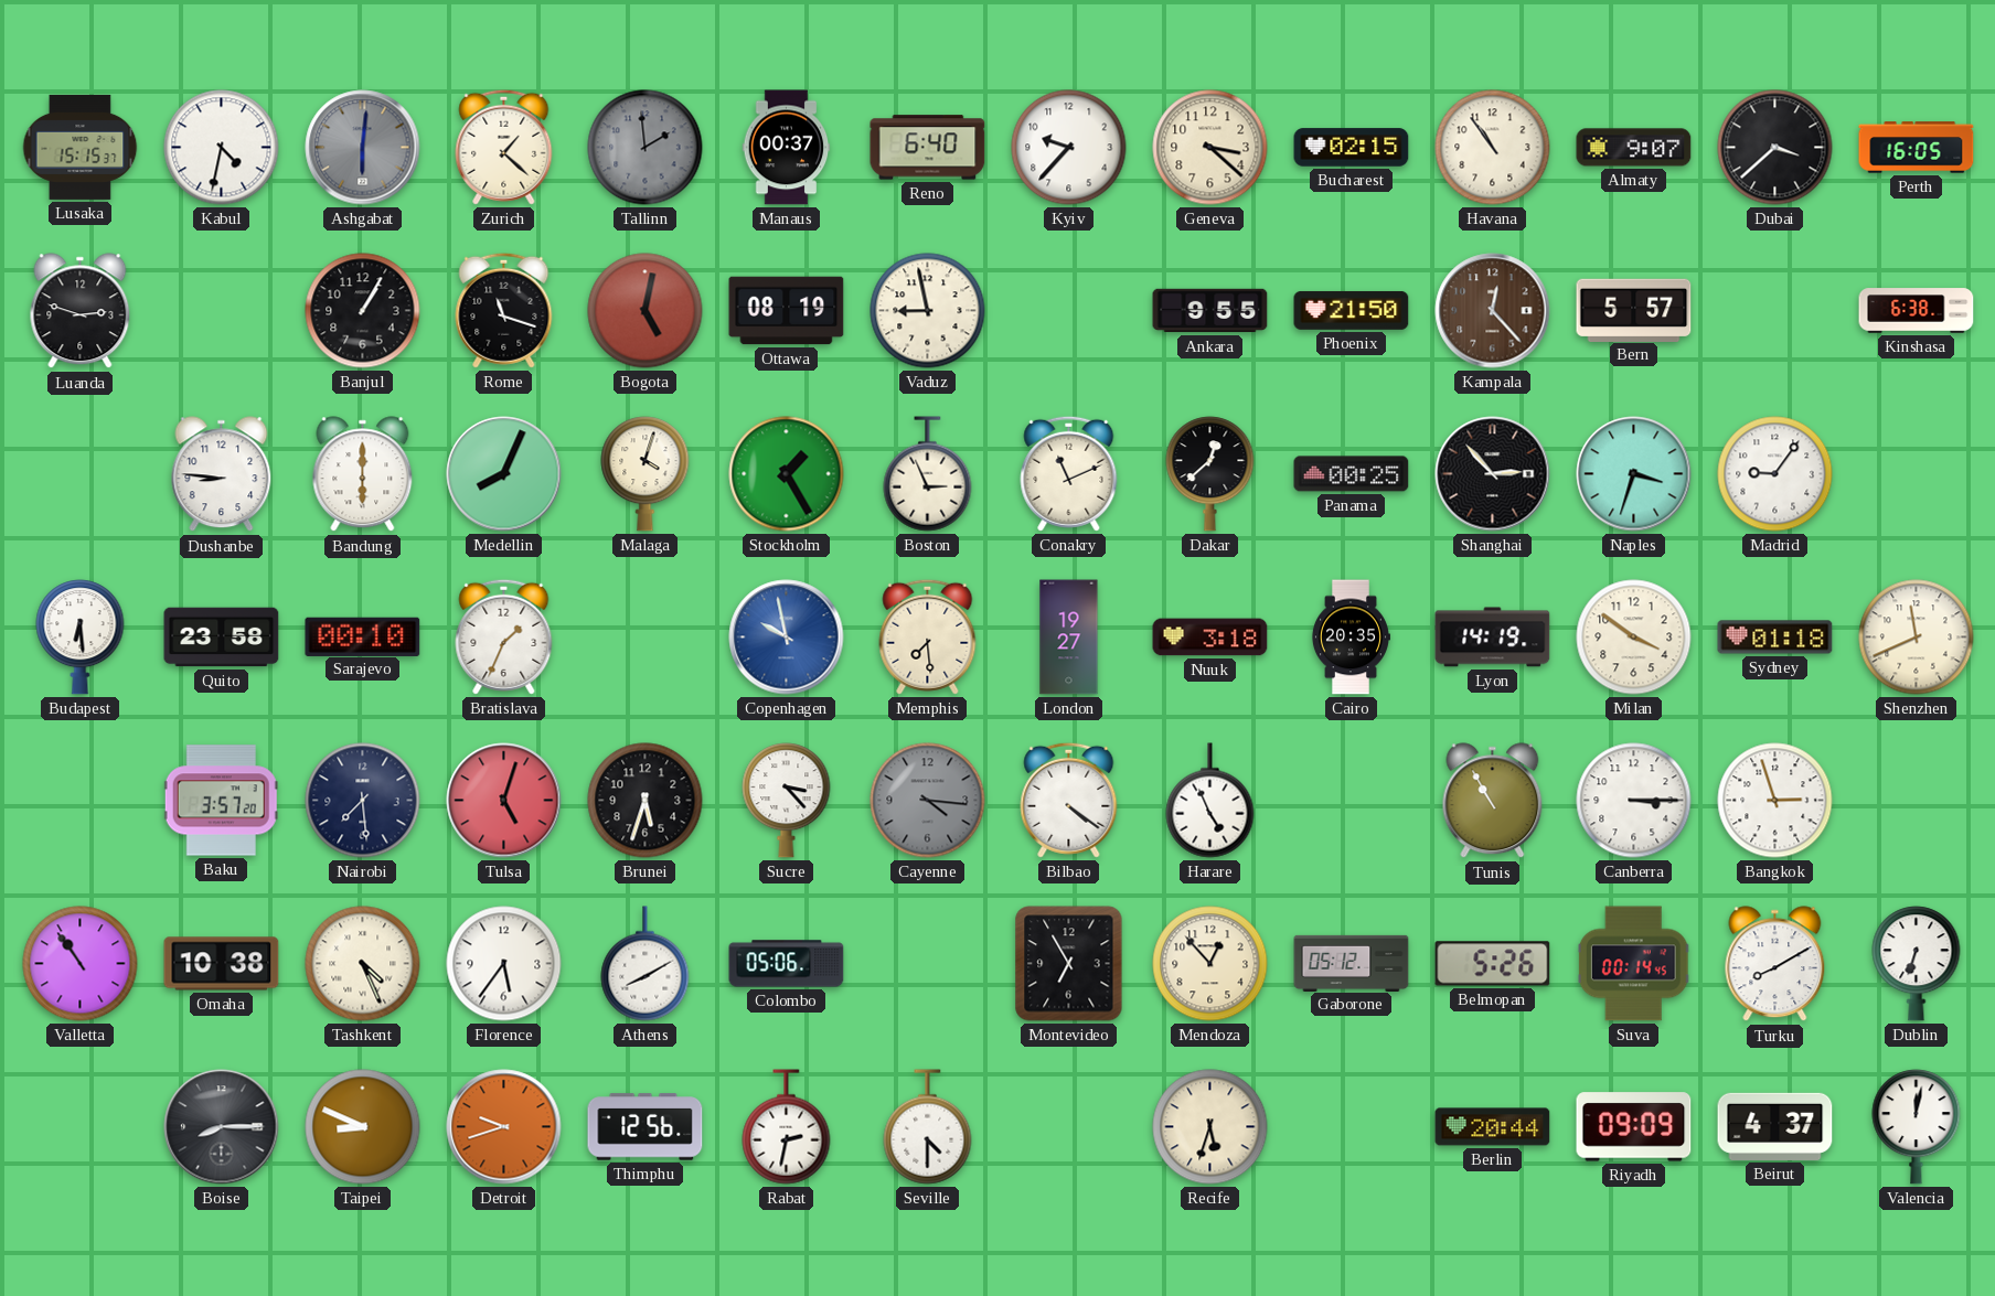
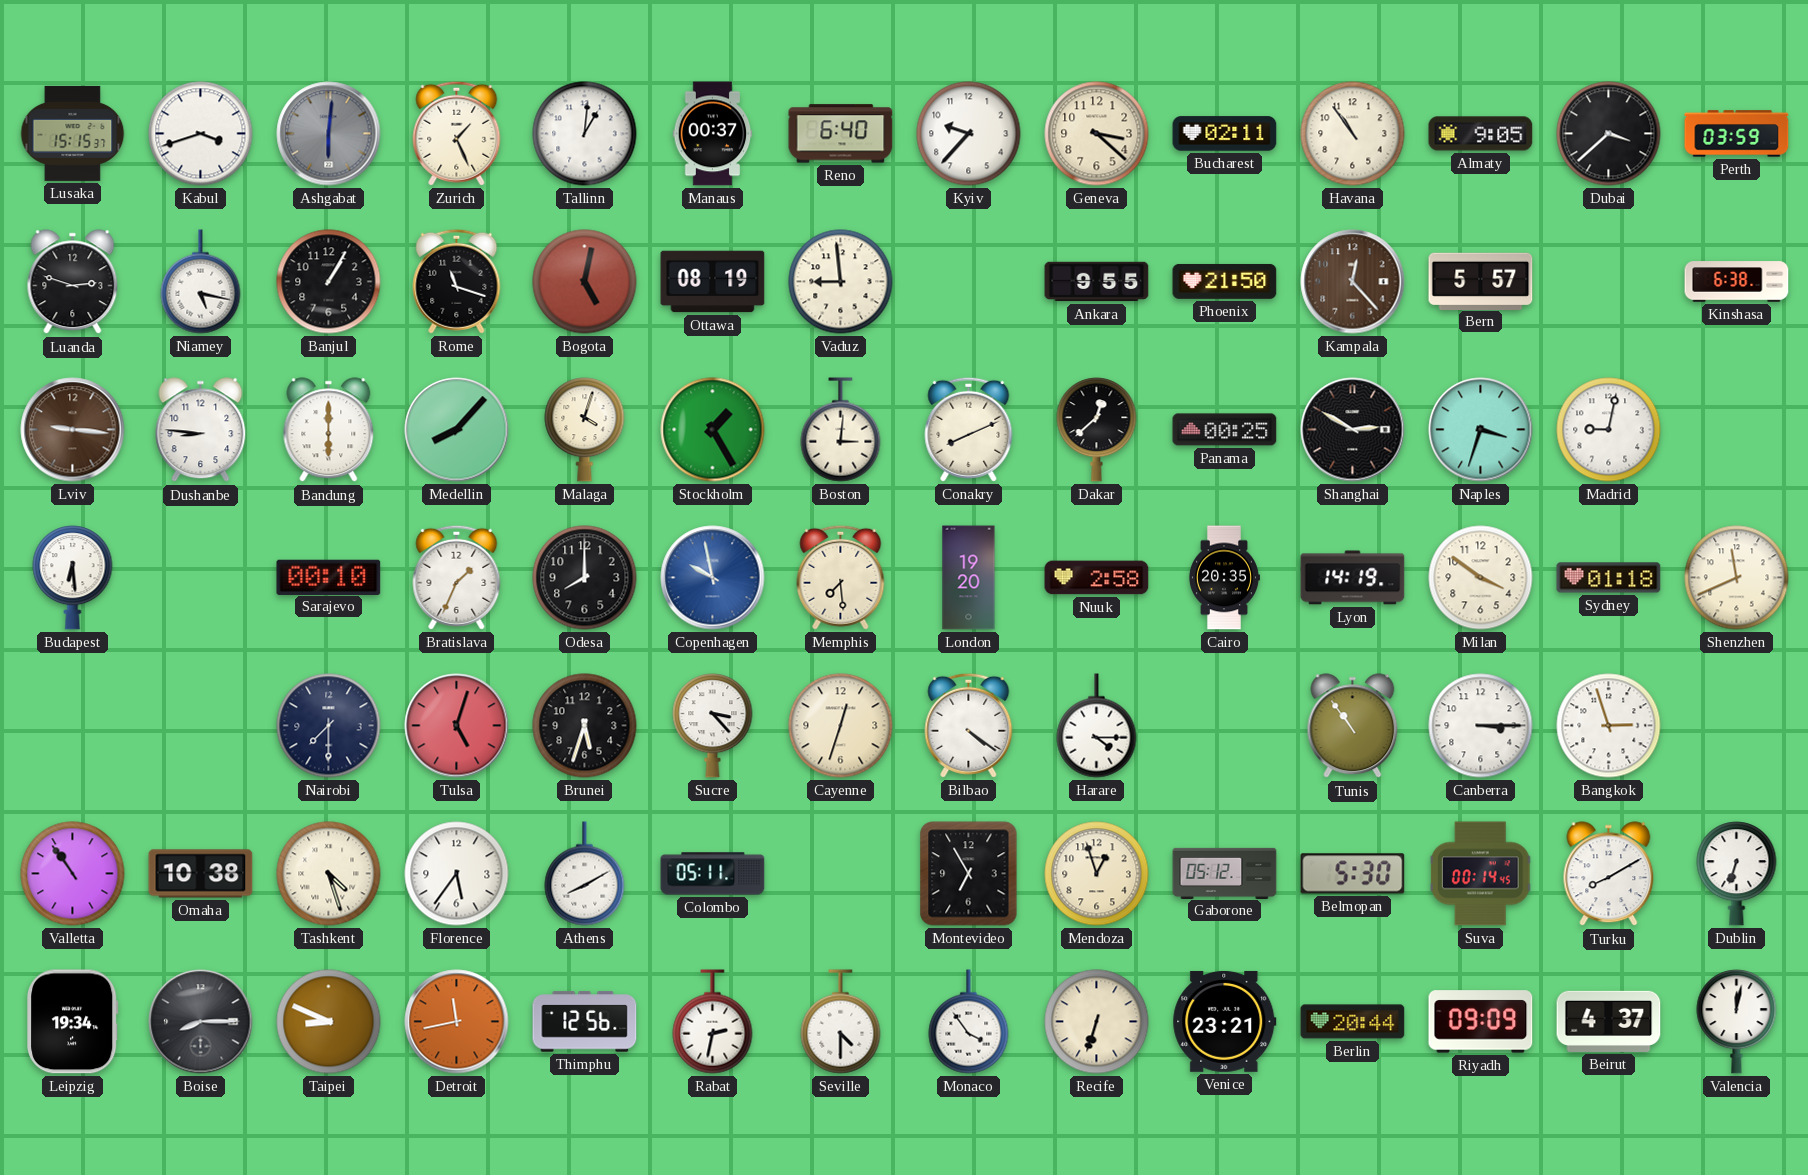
Kabul: 4:32 -> 3:42
Zurich: 1:22 -> 1:26
Tallinn: 1:59 -> 1:01
Tallinn dial: grey -> white
Bucharest: 02:15 -> 02:11
Almaty: 9:07 -> 9:05
Perth: 16:05 -> 03:59
Niamey: none -> 5:17
Vaduz: 8:58 -> 8:59
Lviv: none -> 9:16
Medellin: 8:04 -> 8:07
Boston: 2:56 -> 3:01
Conakry: 11:11 -> 8:11
Shanghai: 2:53 -> 2:50
Madrid: 9:06 -> 9:02
Quito: 23:58 -> none
Odesa: none -> 8:00
London: 19:27 -> 19:20
Nuuk: 3:18 -> 2:58
Baku: 3:57 -> none
Nairobi: 7:29 -> 7:30
Cayenne: 4:16 -> 12:33
Cayenne dial: grey -> cream
Harare: 4:56 -> 4:15
Tunis: 10:55 -> 10:54
Tashkent: 4:26 -> 4:27
Colombo: 05:06 -> 05:11
Mendoza: 12:53 -> 12:57
Belmopan: 5:26 -> 5:30
Leipzig: none -> 19:34
Detroit: 9:42 -> 11:43
Monaco: none -> 3:54
Recife: 5:33 -> 6:33
Venice: none -> 23:21
